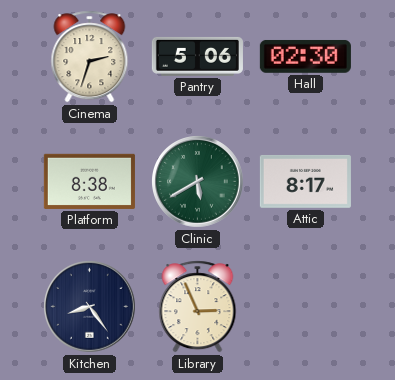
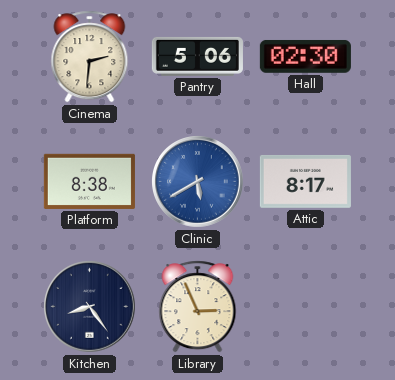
Cinema: 2:33 -> 2:31
Clinic dial: green -> blue
